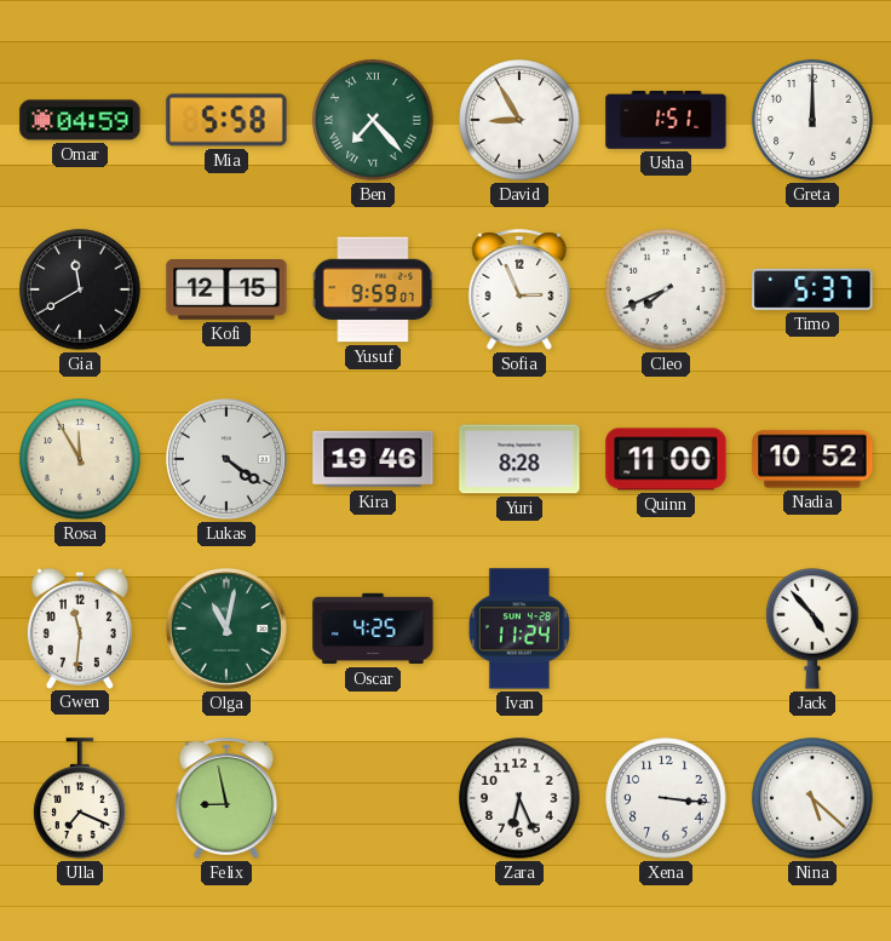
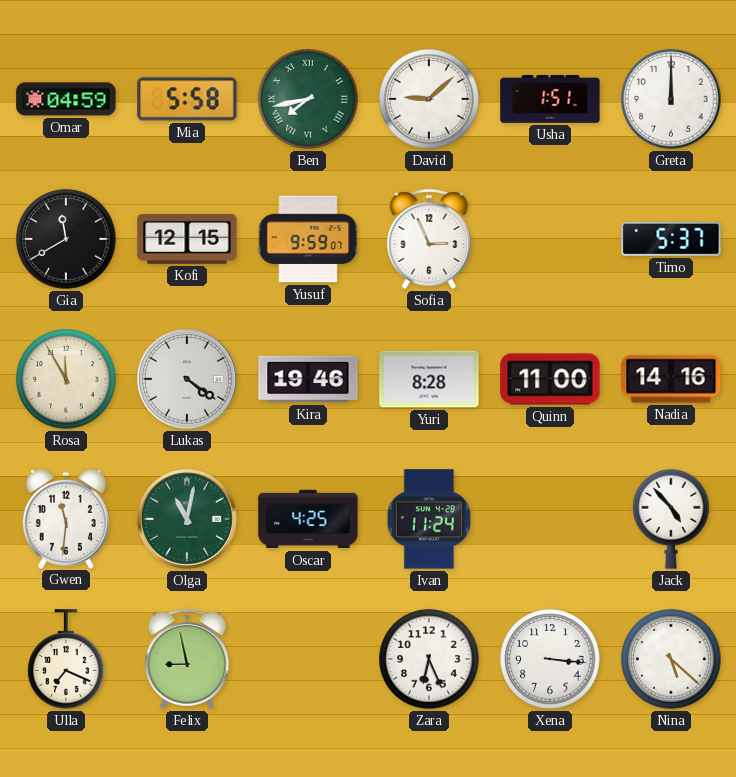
Ben: 7:23 -> 7:43
David: 8:55 -> 9:08
Cleo: 7:41 -> none
Nadia: 10:52 -> 14:16
